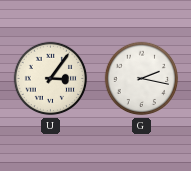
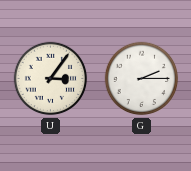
G: 2:17 -> 2:15
